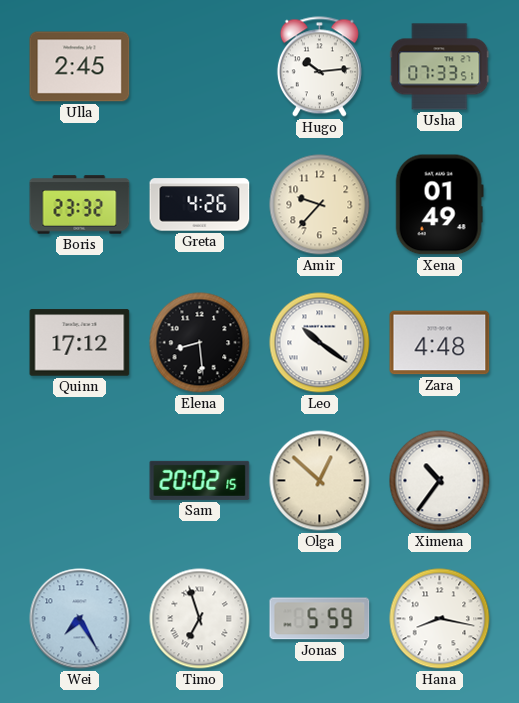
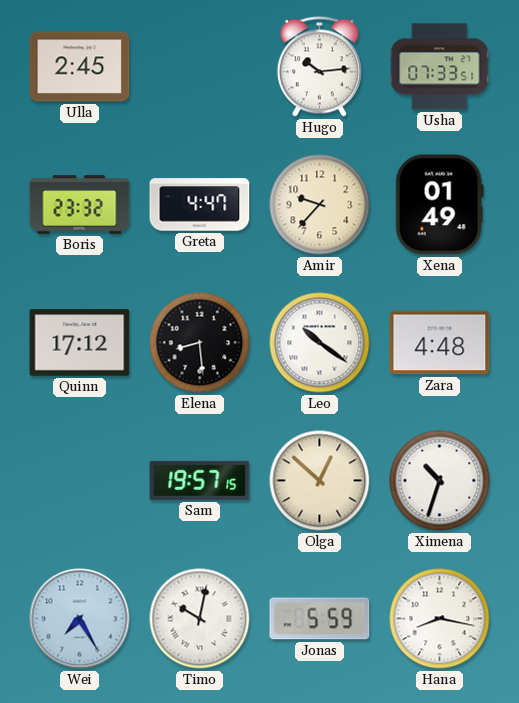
Greta: 4:26 -> 4:47
Sam: 20:02 -> 19:57
Ximena: 10:36 -> 10:33
Timo: 6:57 -> 10:02
